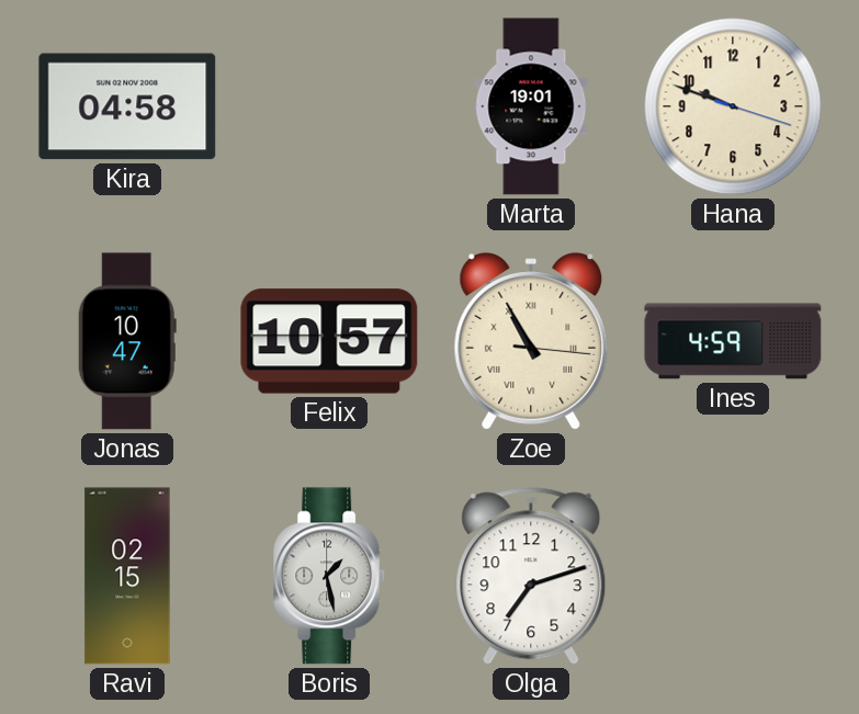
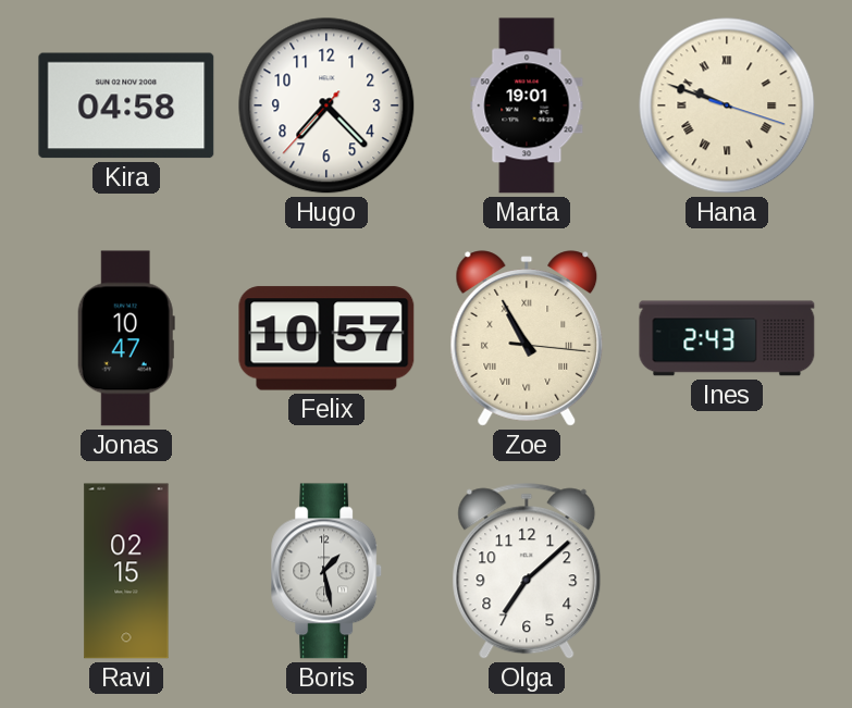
Hugo: none -> 7:22
Hana numerals: Arabic -> Roman
Ines: 4:59 -> 2:43
Olga: 7:12 -> 7:08
